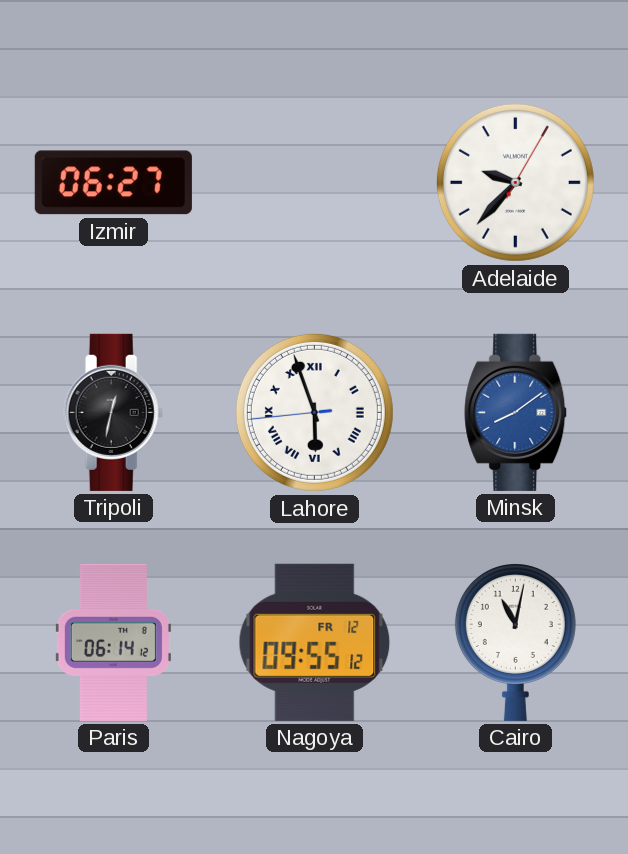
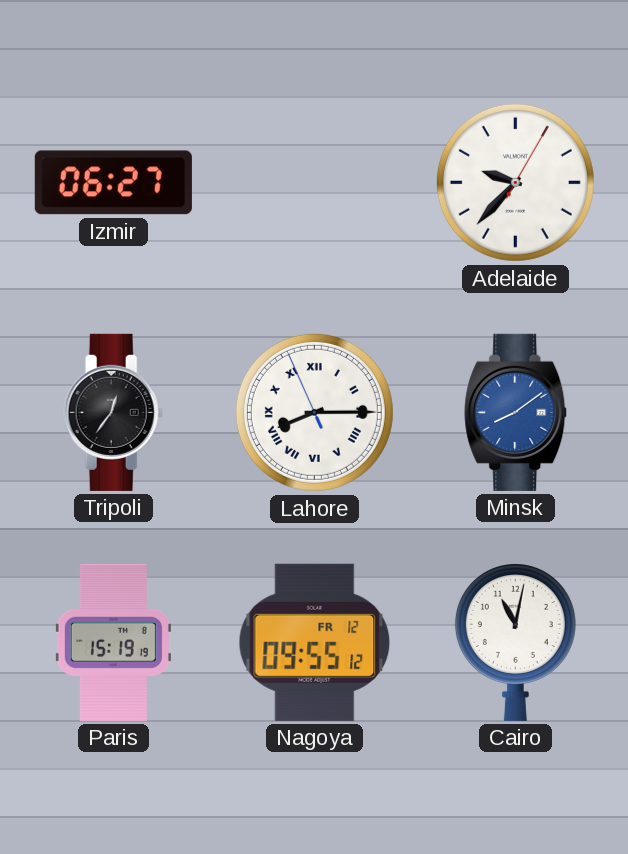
Tripoli: 12:32 -> 12:36
Lahore: 5:56 -> 8:14
Paris: 06:14 -> 15:19
